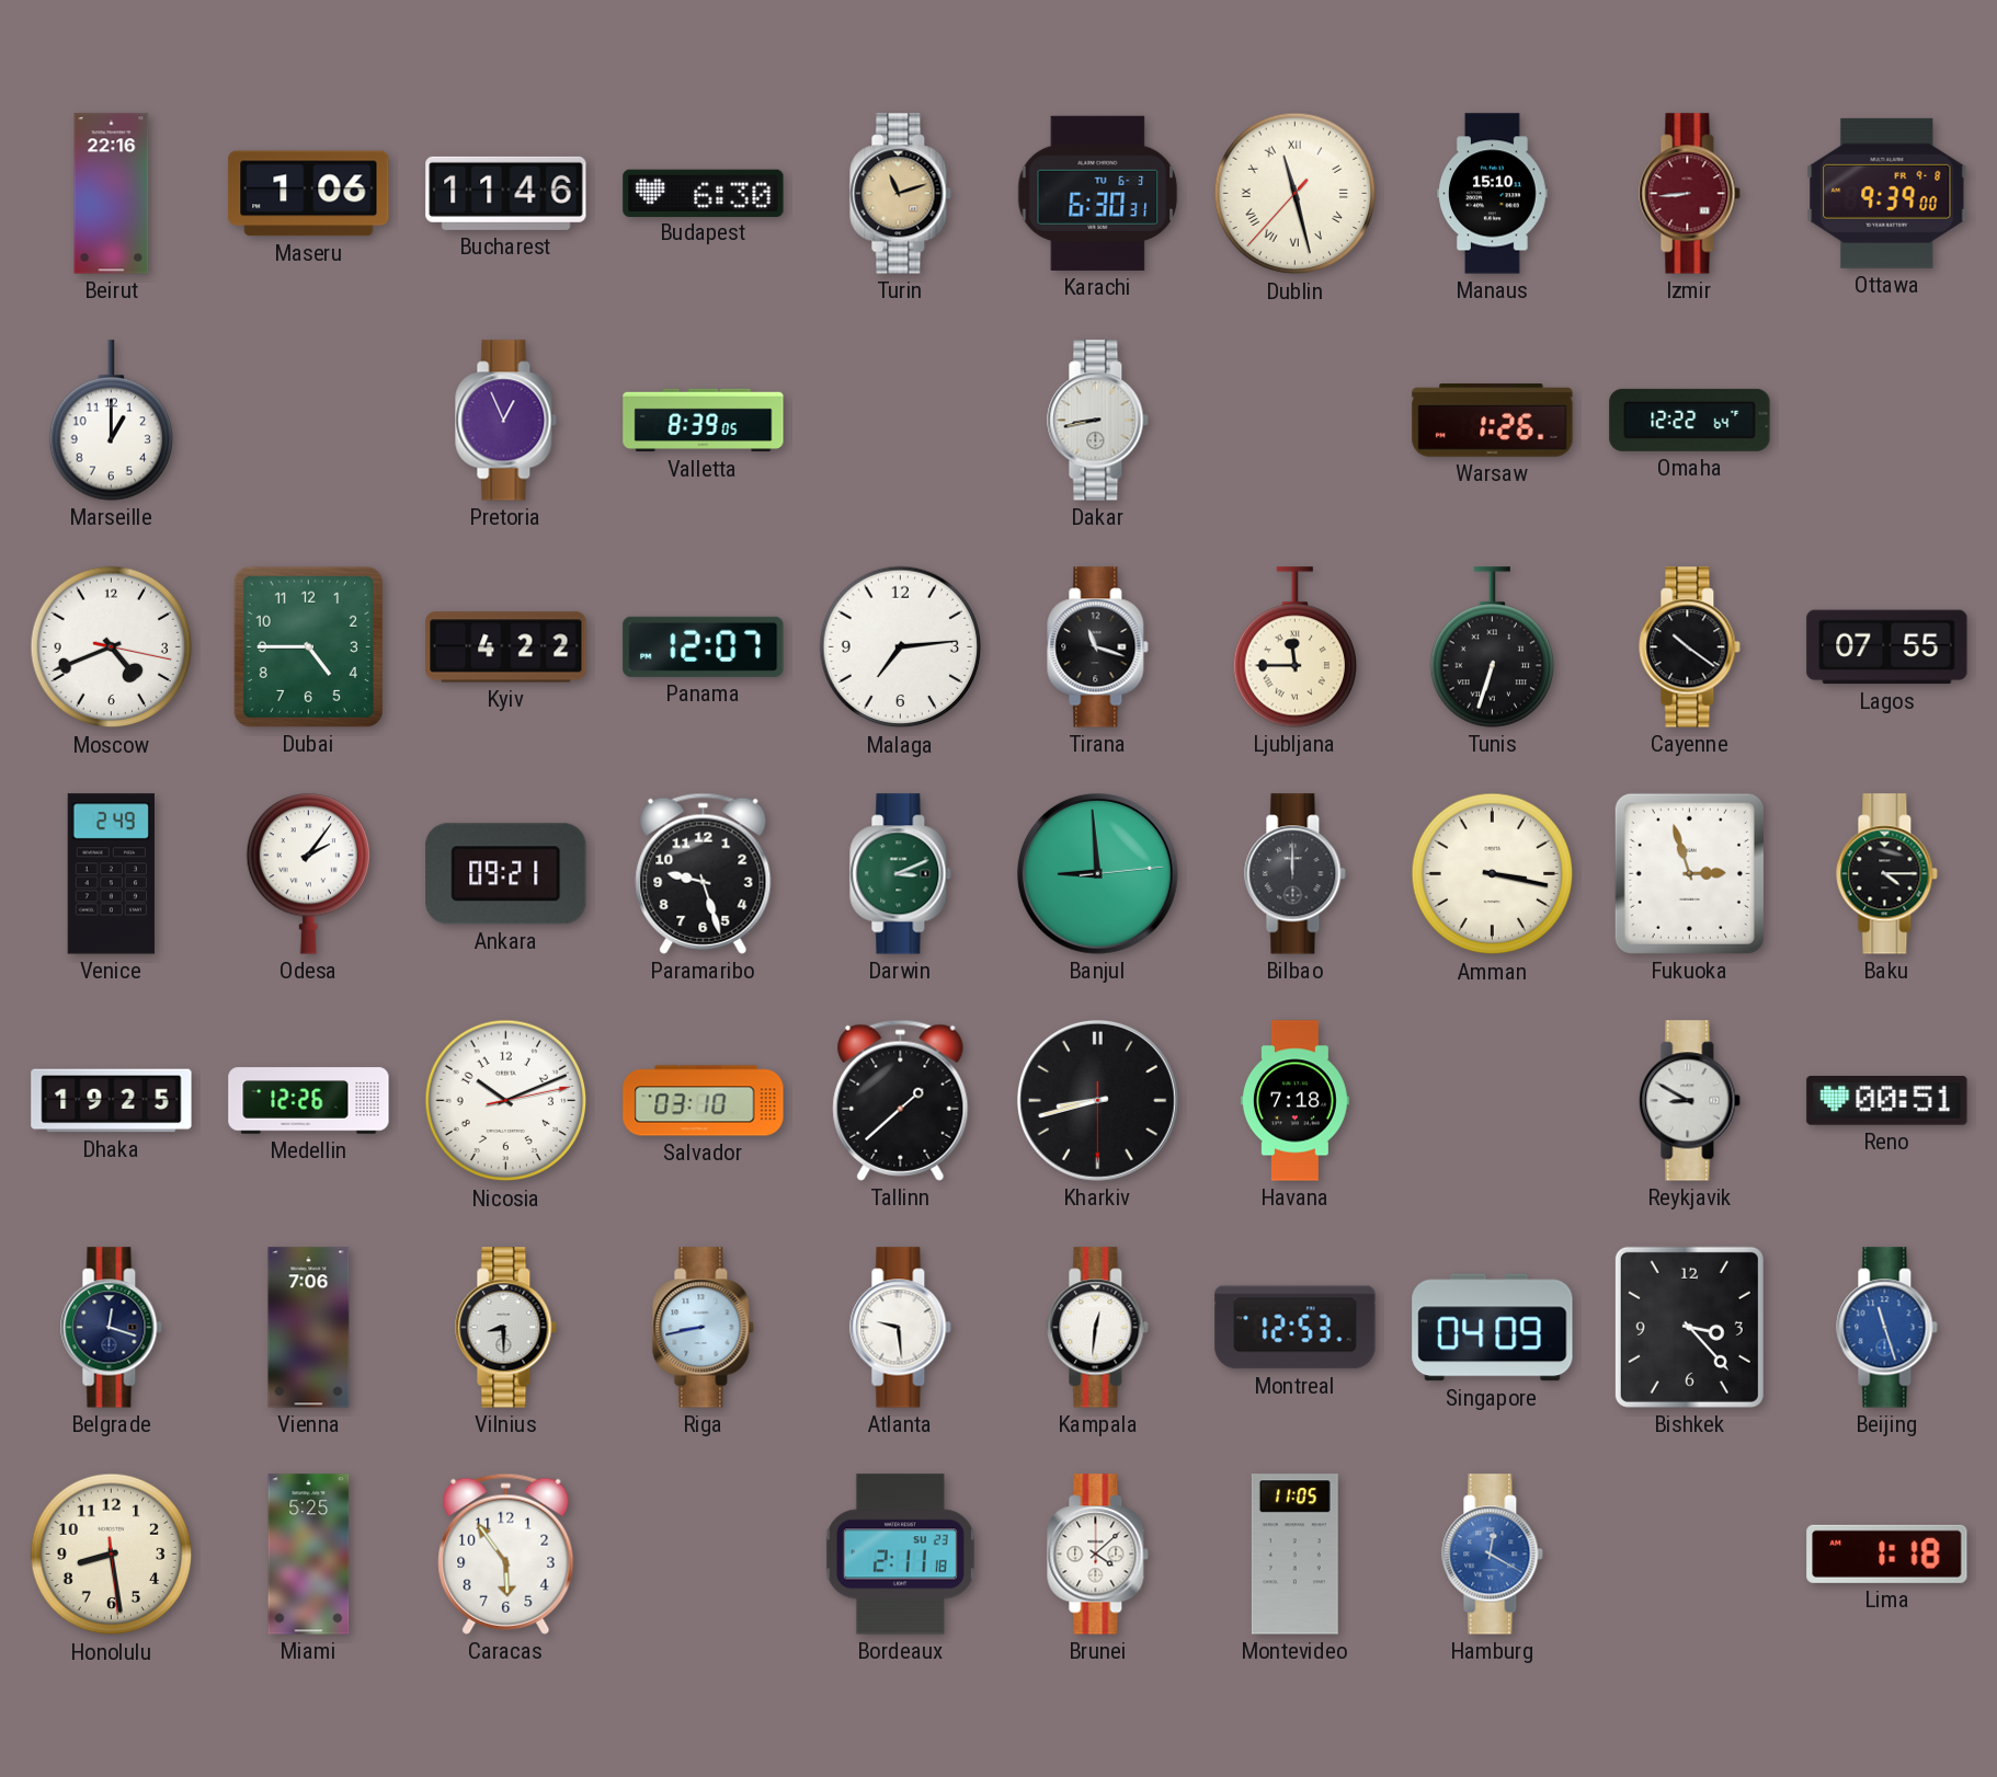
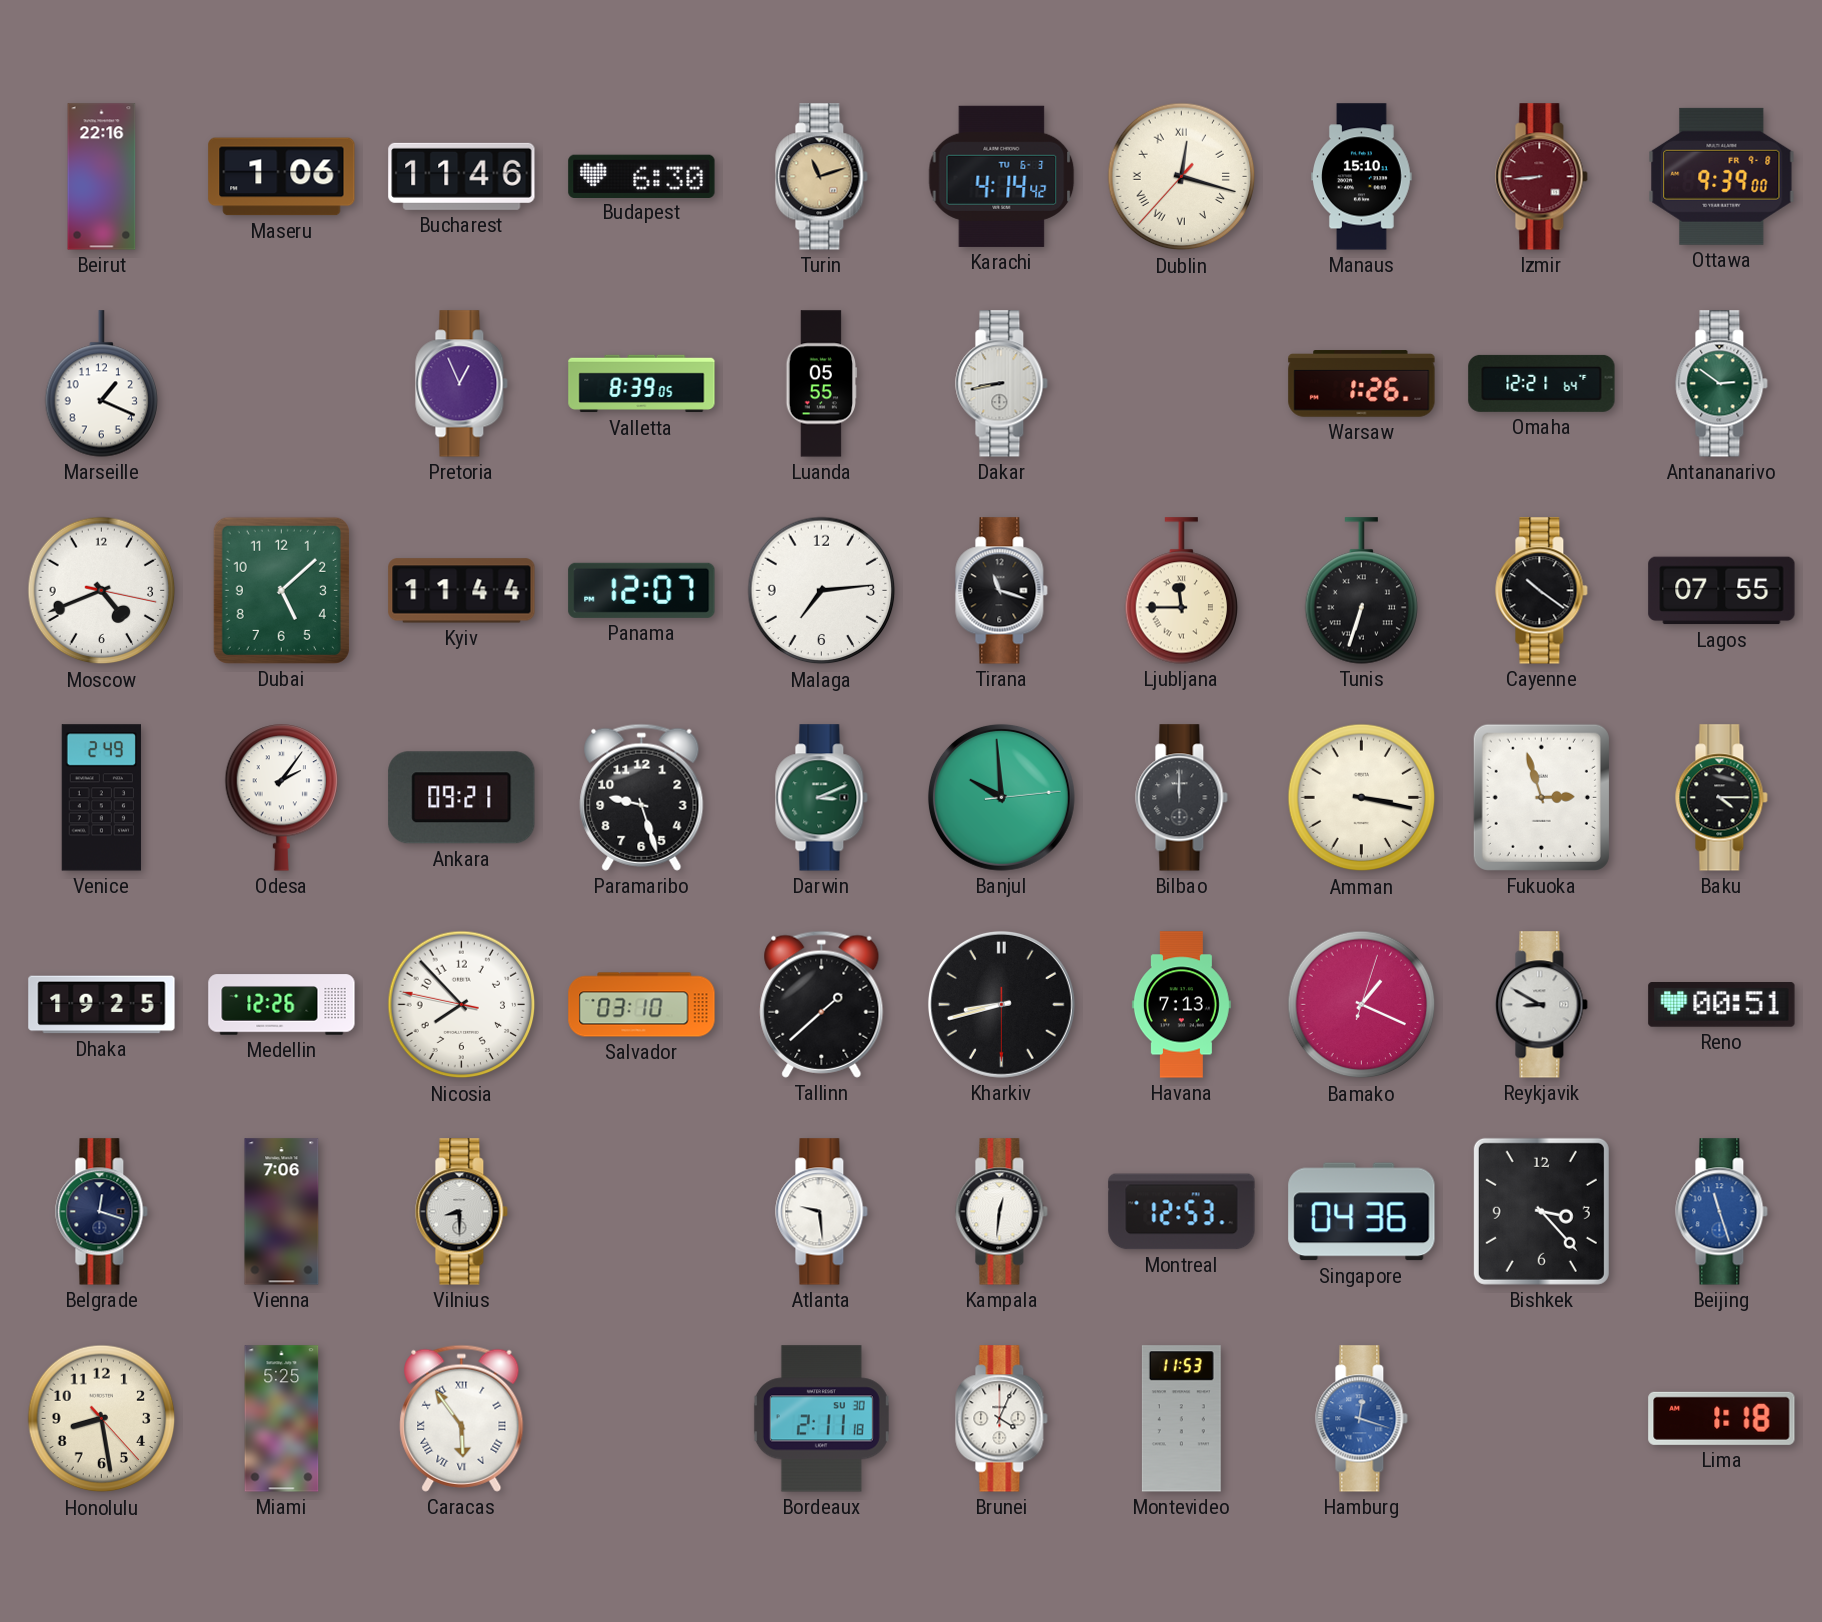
Karachi: 6:30 -> 4:14
Dublin: 11:27 -> 12:17
Marseille: 1:00 -> 1:19
Luanda: none -> 05:55
Omaha: 12:22 -> 12:21
Antananarivo: none -> 2:51
Dubai: 4:45 -> 5:08
Kyiv: 4:22 -> 11:44
Banjul: 8:59 -> 9:59
Nicosia: 10:11 -> 7:52
Havana: 7:18 -> 7:13
Bamako: none -> 1:19
Riga: 8:43 -> none
Singapore: 04:09 -> 04:36
Honolulu: 8:28:29 -> 8:28:23
Caracas numerals: Arabic -> Roman
Bordeaux date: SU 23 -> SU 30
Brunei: 4:08 -> 4:04
Montevideo: 11:05 -> 11:53
Hamburg: 12:20 -> 12:18
